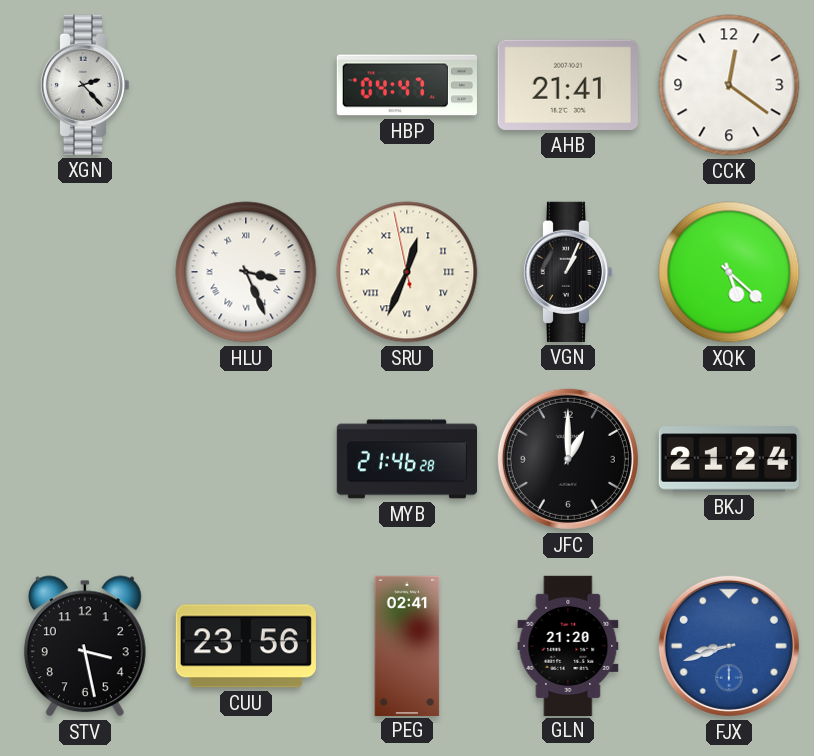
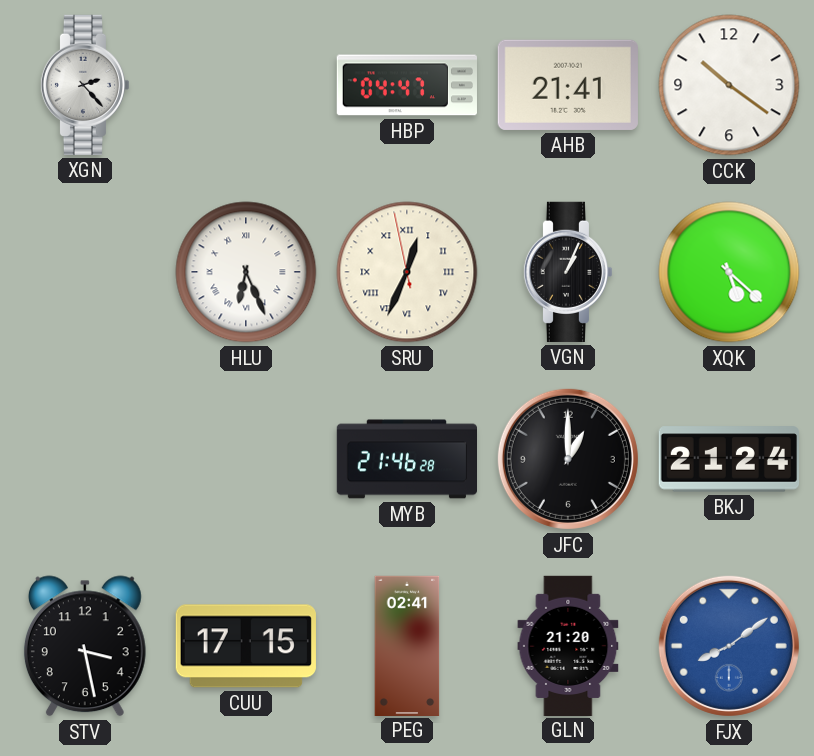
CCK: 12:21 -> 10:21
HLU: 3:26 -> 6:26
CUU: 23:56 -> 17:15
FJX: 8:42 -> 8:09
